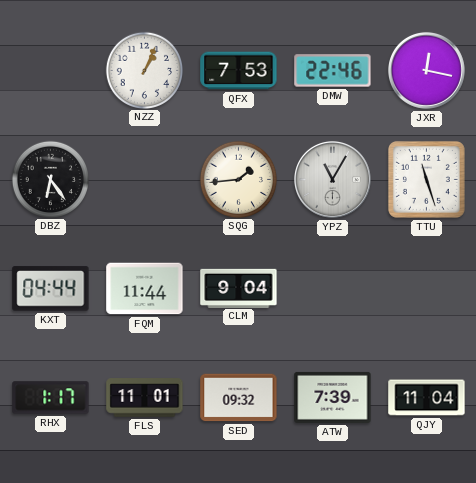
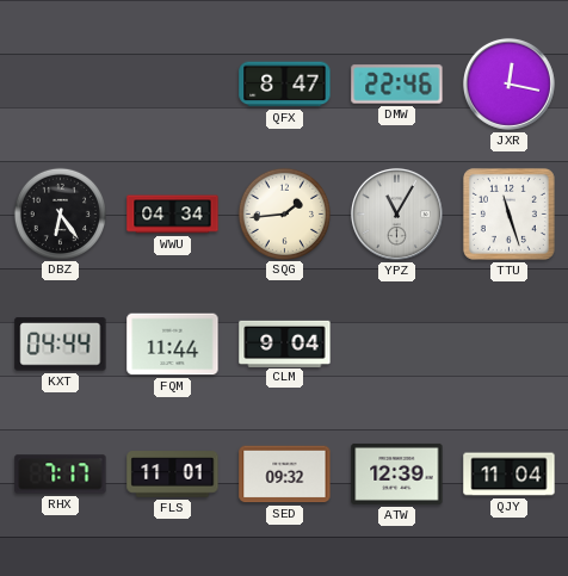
NZZ: 1:04 -> none
QFX: 7:53 -> 8:47
WWU: none -> 04:34
RHX: 1:17 -> 7:17
ATW: 7:39 -> 12:39
